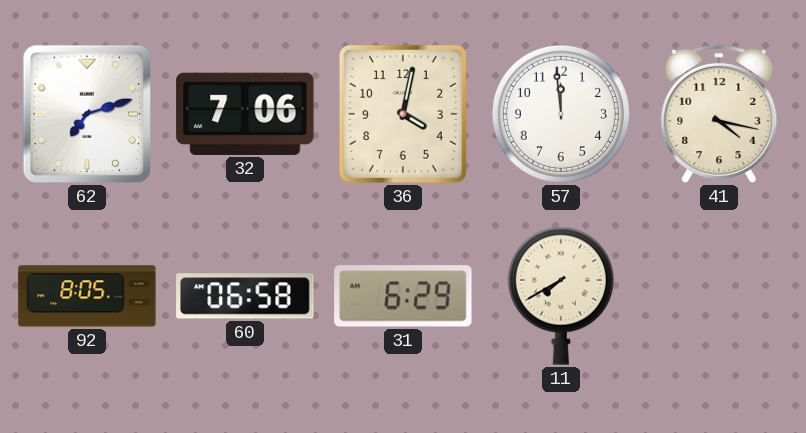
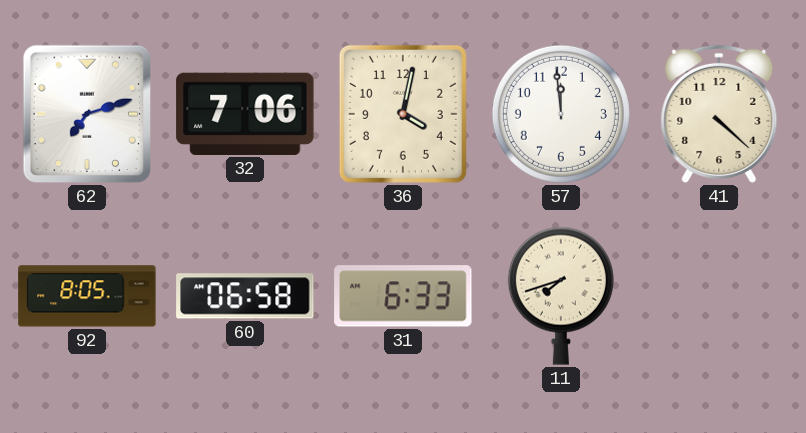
41: 4:17 -> 4:22
31: 6:29 -> 6:33
11: 7:40 -> 7:42
